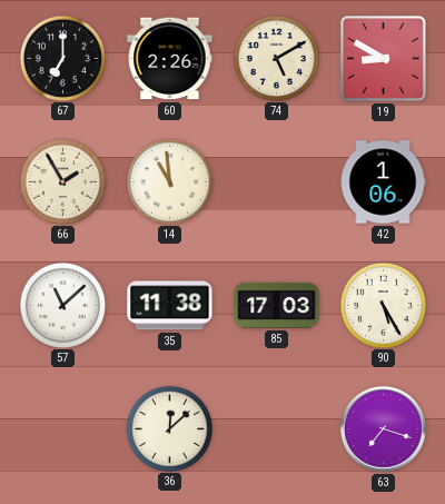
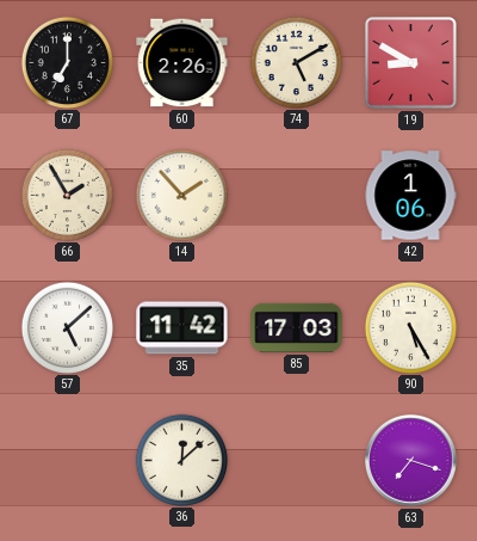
14: 10:59 -> 1:53
57: 11:08 -> 5:08
35: 11:38 -> 11:42
